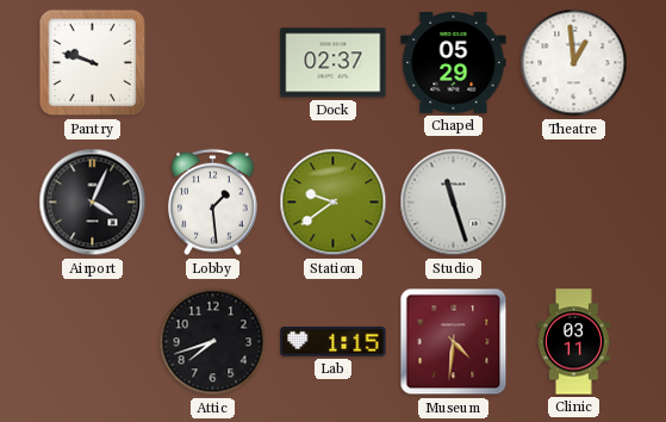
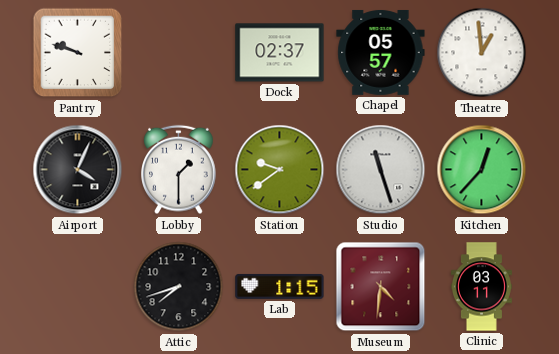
Chapel: 05:29 -> 05:57
Lobby: 1:29 -> 1:30
Kitchen: none -> 12:37
